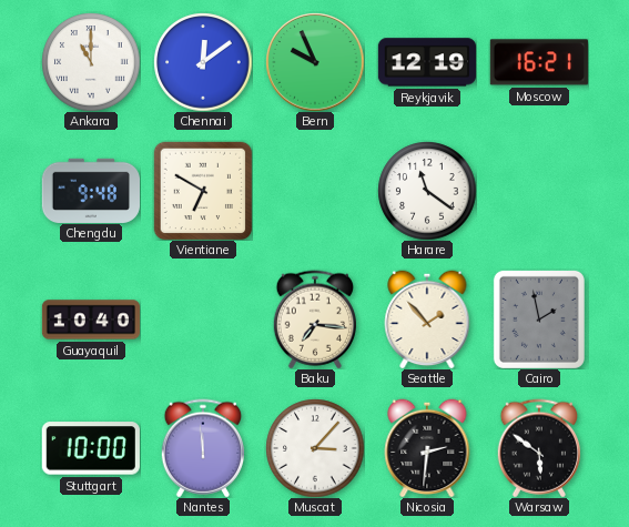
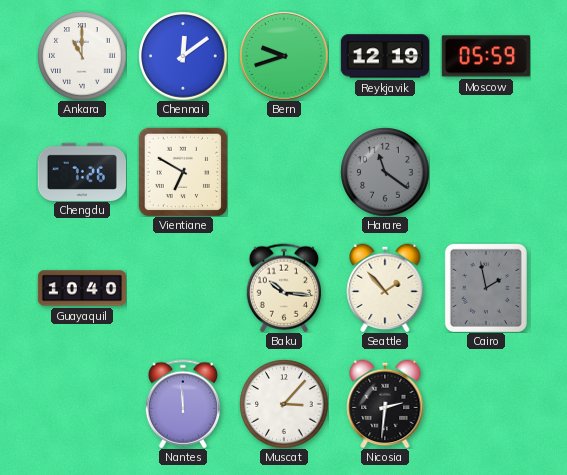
Bern: 9:56 -> 9:42
Moscow: 16:21 -> 05:59
Chengdu: 9:48 -> 7:26
Harare dial: white -> grey
Baku: 7:16 -> 10:16
Stuttgart: 10:00 -> none
Warsaw: 5:51 -> none
